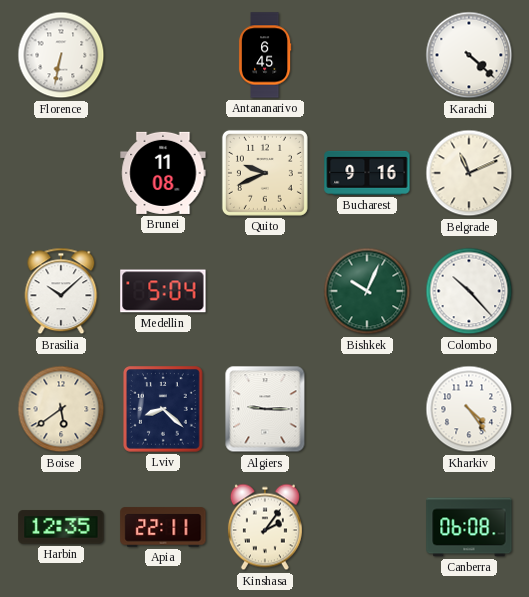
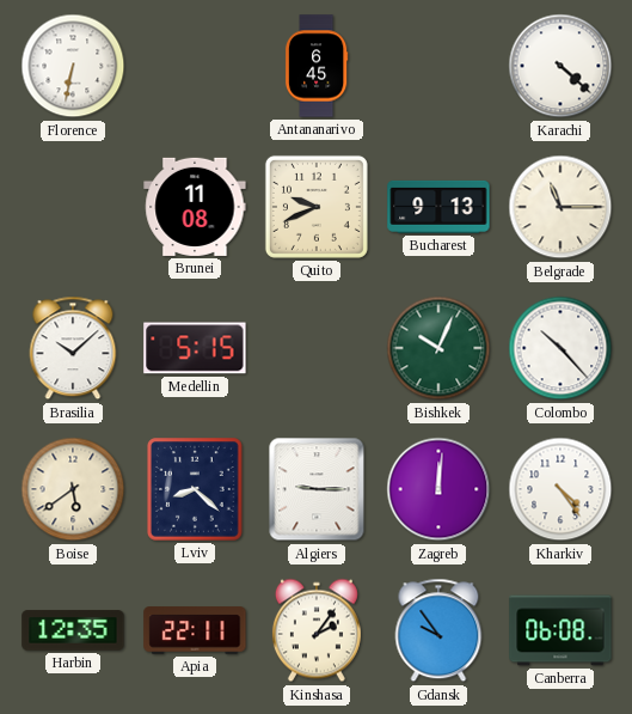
Bucharest: 9:16 -> 9:13
Belgrade: 11:11 -> 11:15
Medellin: 5:04 -> 5:15
Zagreb: none -> 12:01
Gdansk: none -> 9:54
